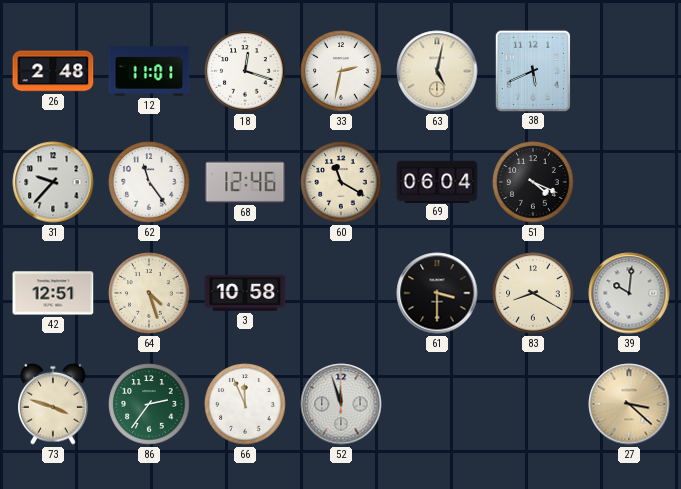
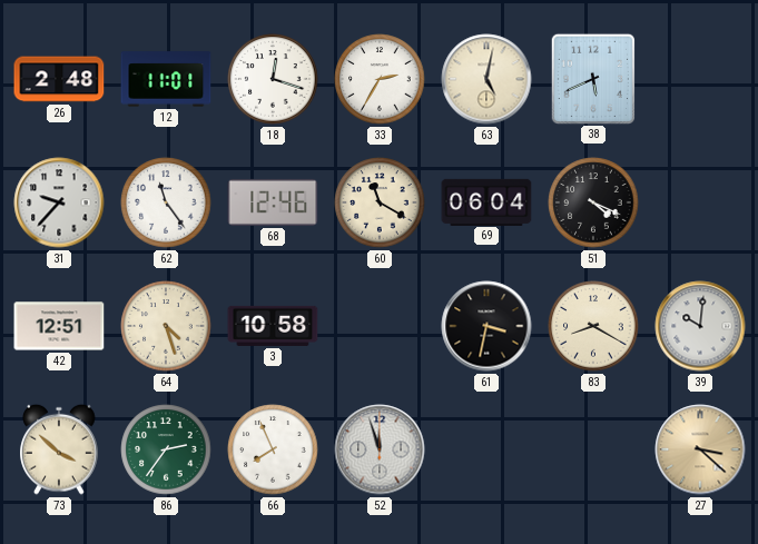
33: 2:32 -> 2:35
61: 3:30 -> 3:32
73: 3:48 -> 3:52
66: 11:56 -> 7:56
